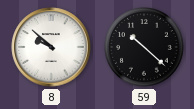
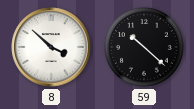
8: 9:52 -> 3:52
